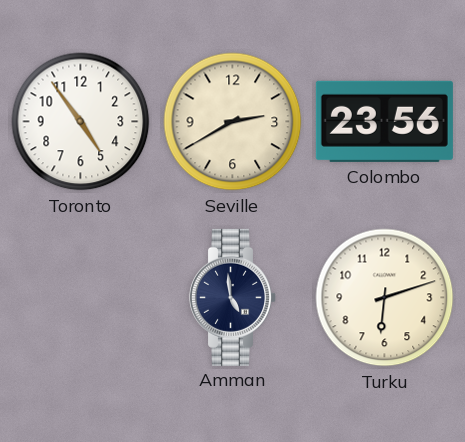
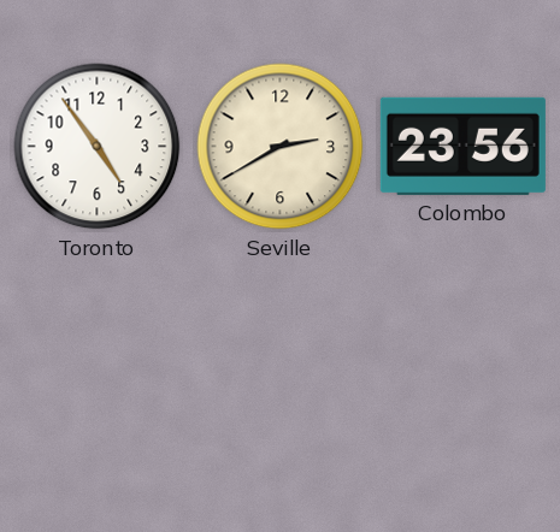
Amman: 4:59 -> none
Turku: 6:12 -> none
